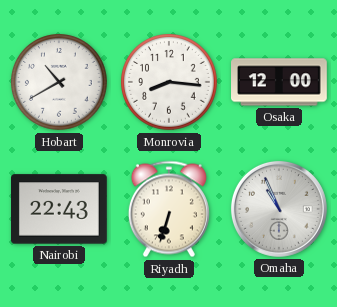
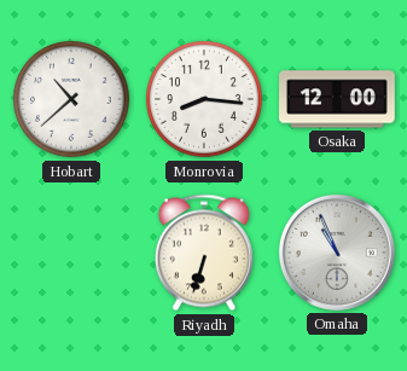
Hobart: 10:40 -> 10:38
Nairobi: 22:43 -> none
